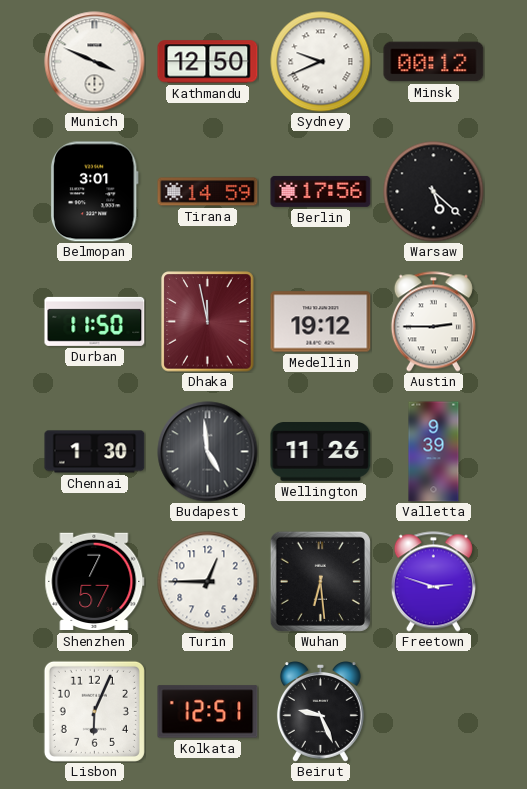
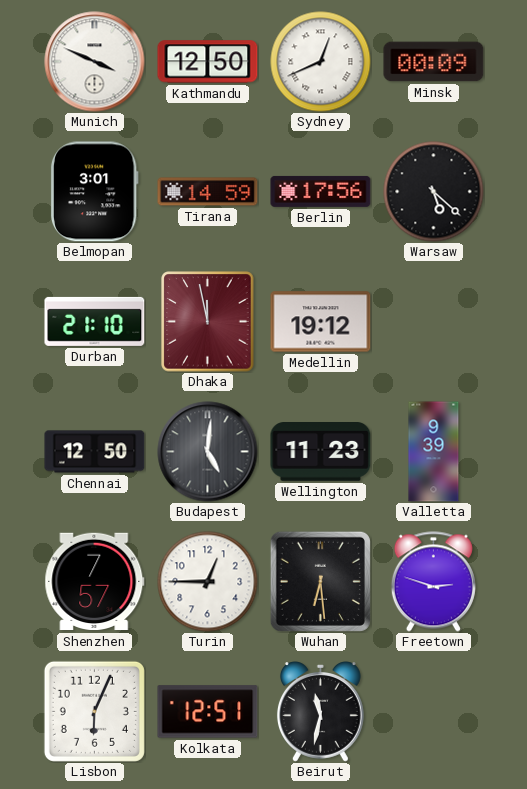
Sydney: 9:41 -> 12:41
Minsk: 00:12 -> 00:09
Durban: 11:50 -> 21:10
Austin: 2:45 -> none
Chennai: 1:30 -> 12:50
Budapest: 4:59 -> 5:01
Wellington: 11:26 -> 11:23
Beirut: 9:26 -> 11:32
